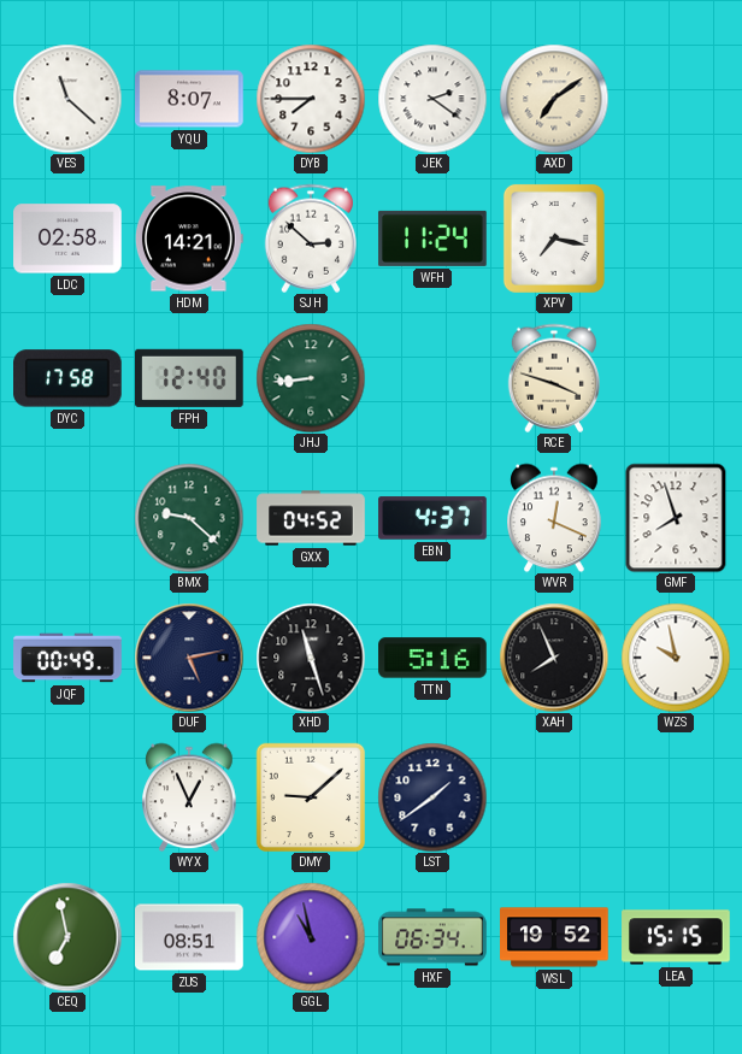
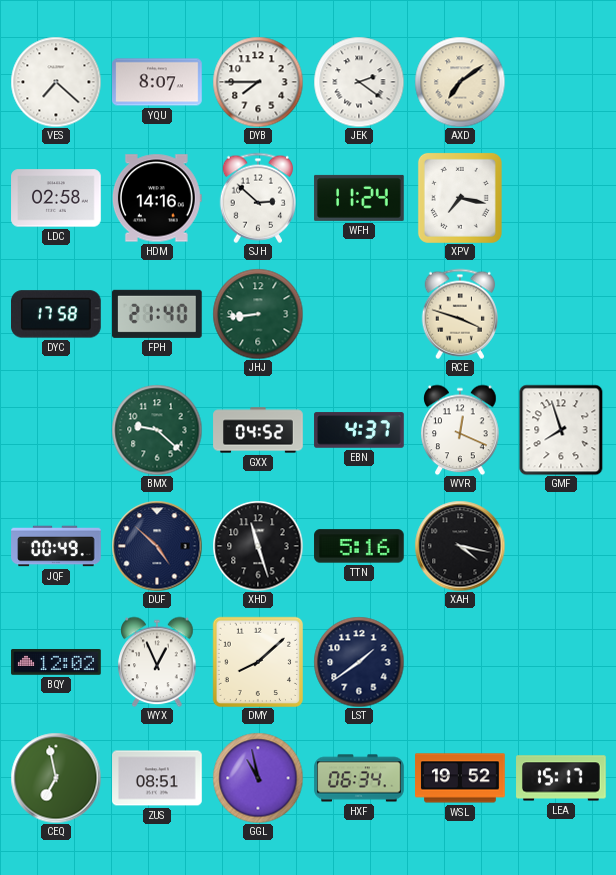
VES: 11:22 -> 7:22
HDM: 14:21 -> 14:16
FPH: 12:40 -> 21:40
DUF: 5:13 -> 4:52
XAH: 7:56 -> 4:17
WZS: 9:58 -> none
BQY: none -> 12:02
DMY: 9:08 -> 8:08
LEA: 15:15 -> 15:17
